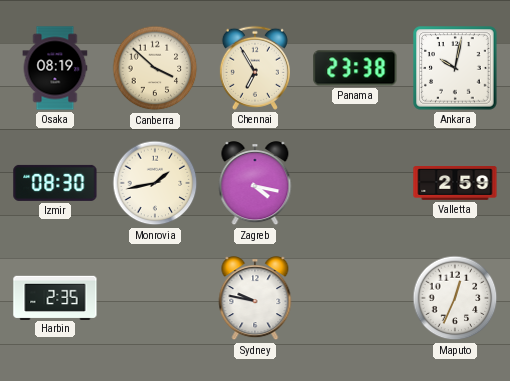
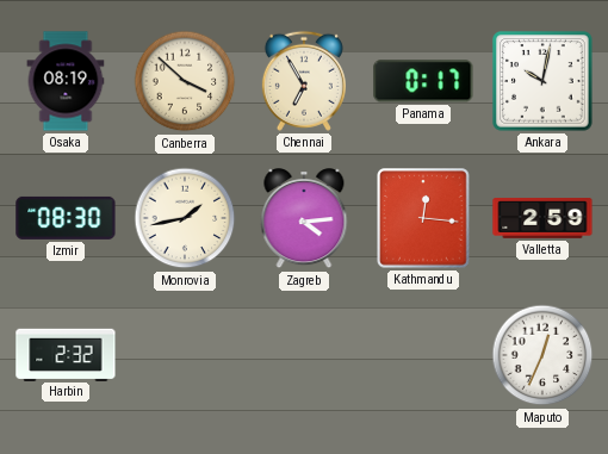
Panama: 23:38 -> 0:17
Zagreb: 4:17 -> 4:14
Kathmandu: none -> 12:16
Harbin: 2:35 -> 2:32
Sydney: 9:47 -> none
